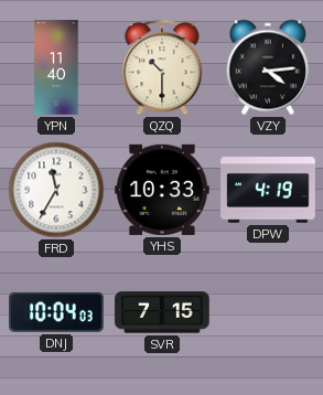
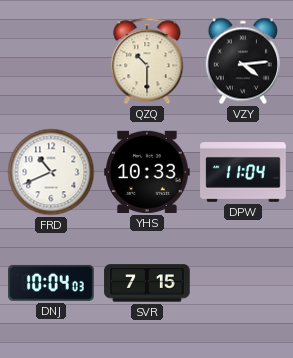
YPN: 11:40 -> none
FRD: 11:35 -> 10:41
DPW: 4:19 -> 11:04
